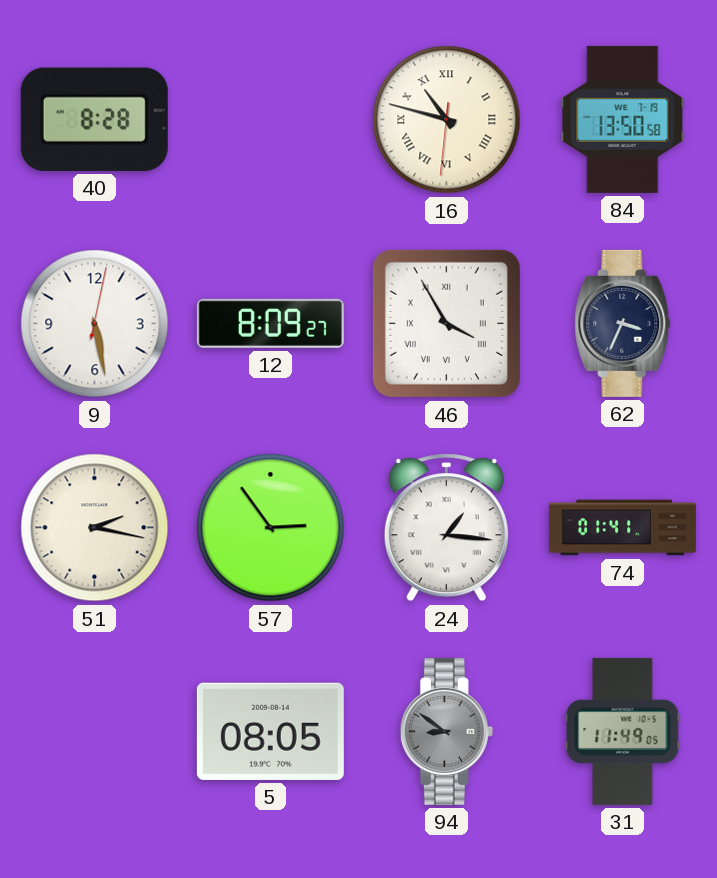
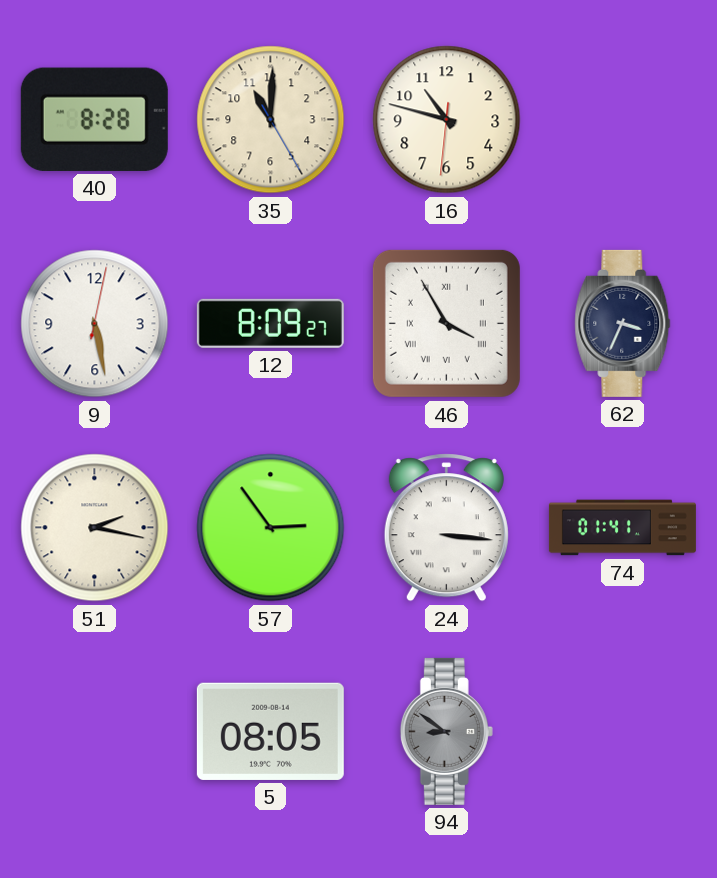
35: none -> 11:00
16 numerals: Roman -> Arabic
84: 13:50 -> none
24: 1:16 -> 3:16
31: 11:49 -> none
